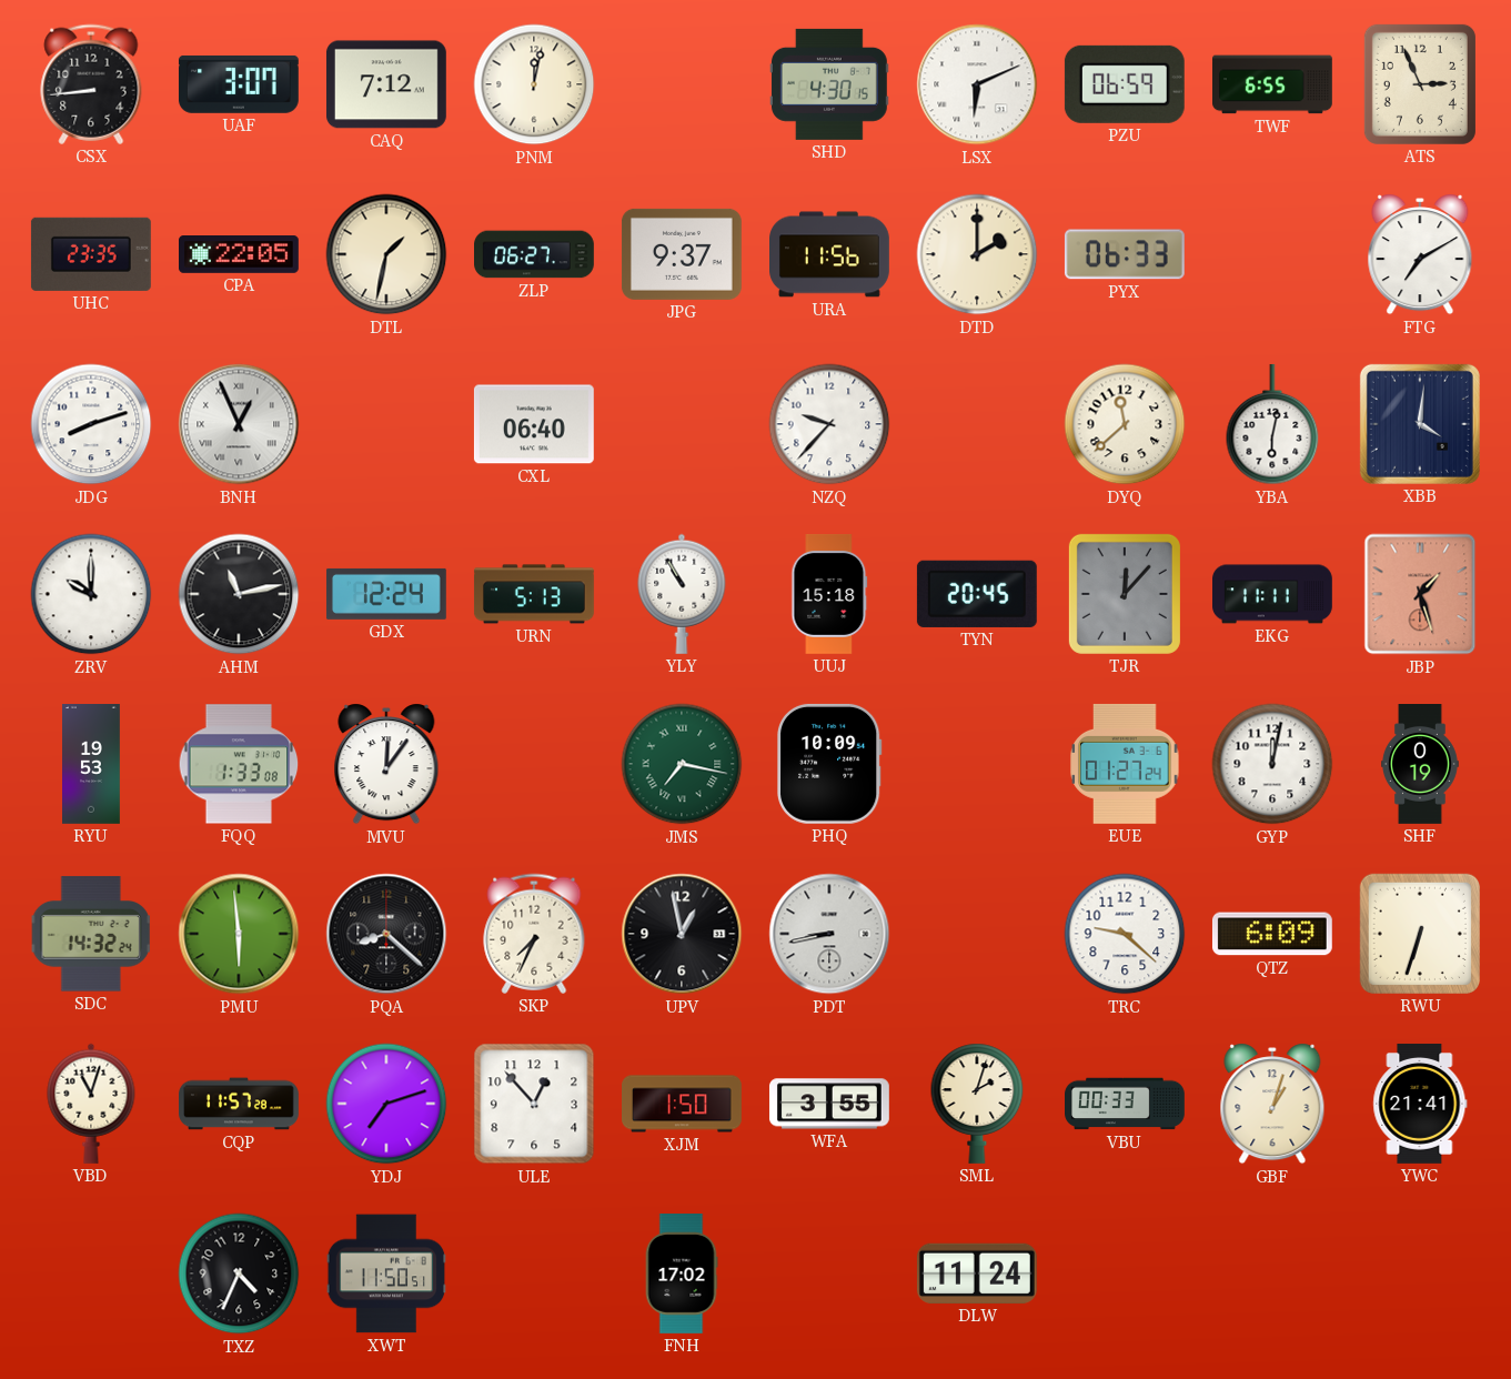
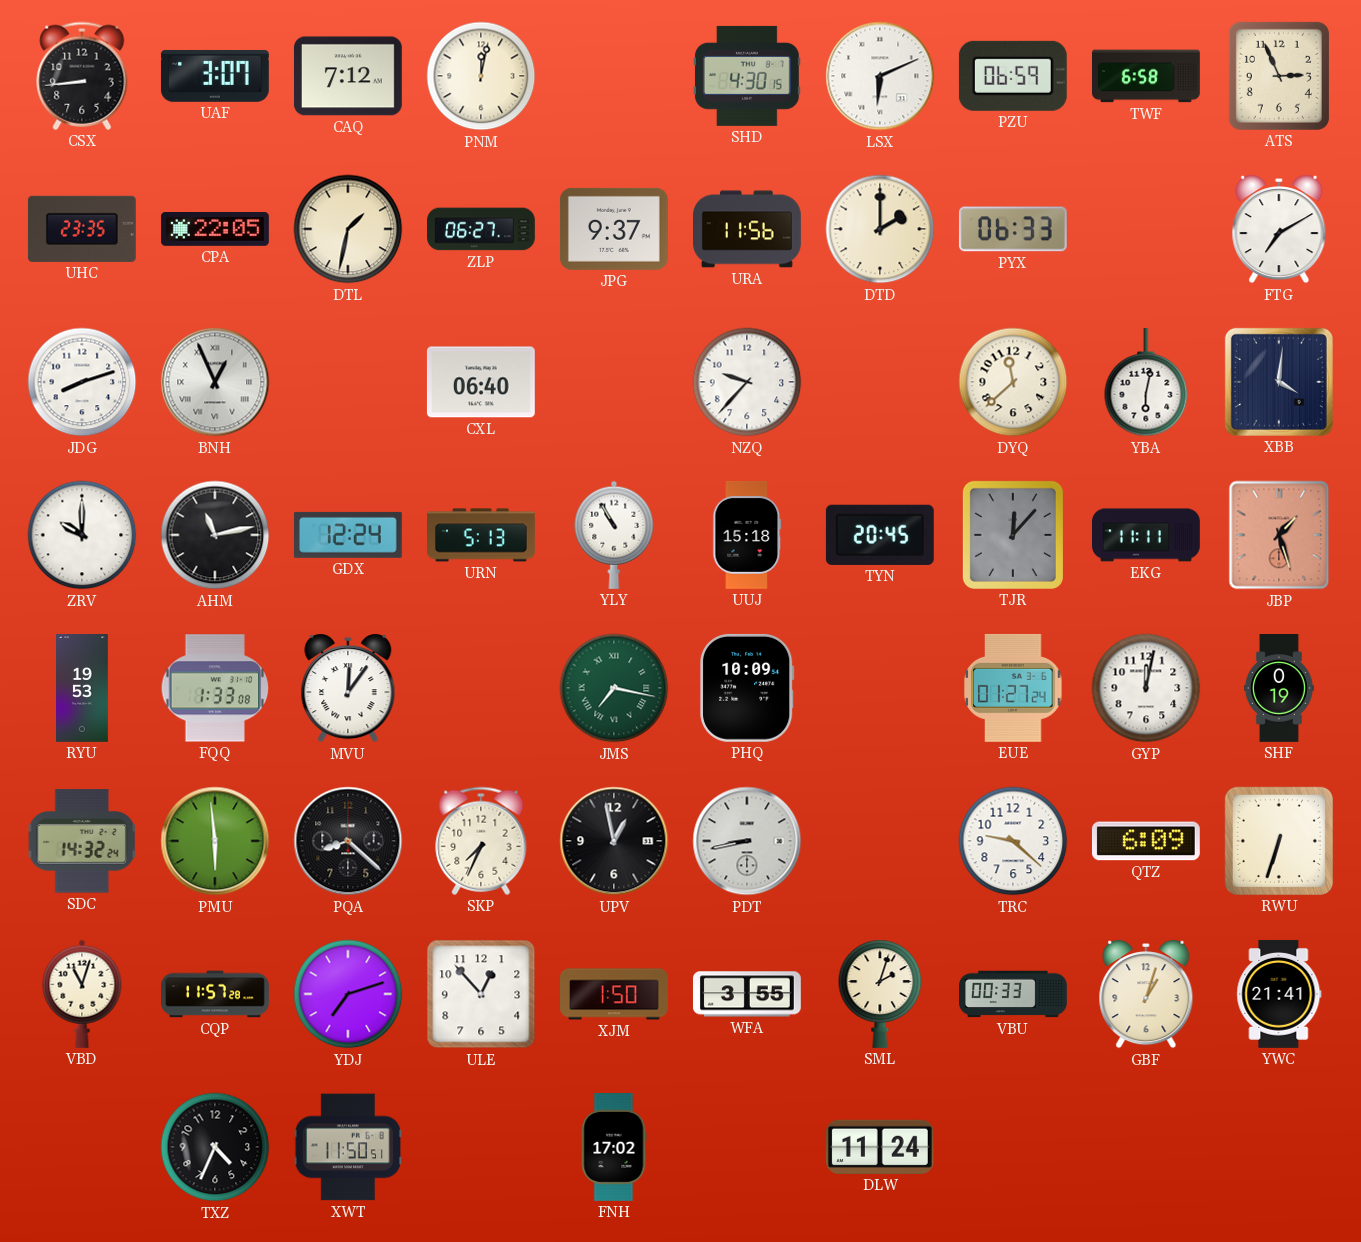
TWF: 6:55 -> 6:58
